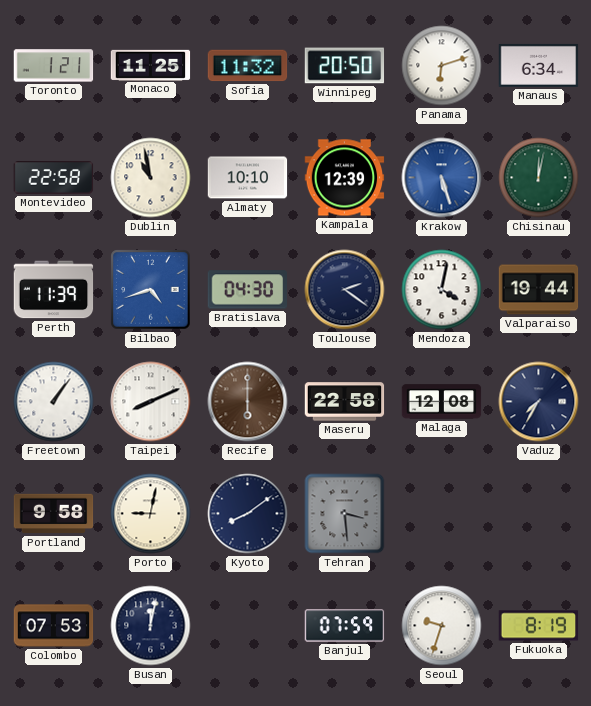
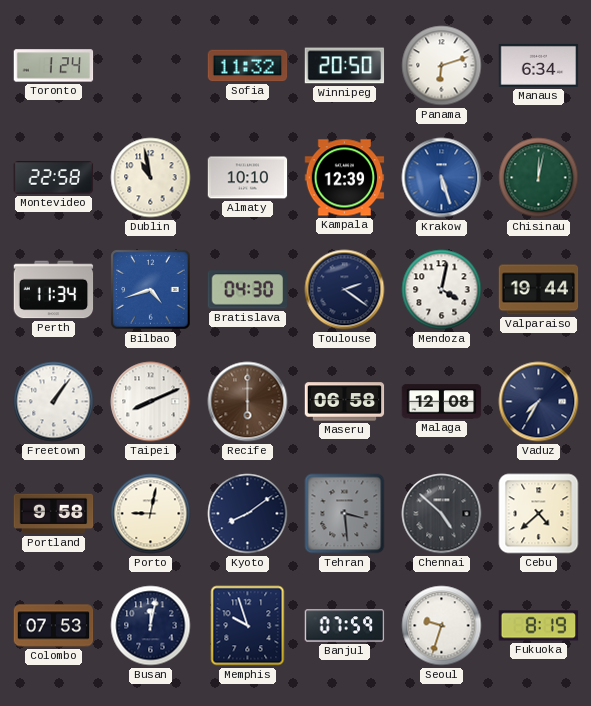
Toronto: 1:21 -> 1:24
Monaco: 11:25 -> none
Perth: 11:39 -> 11:34
Maseru: 22:58 -> 06:58
Chennai: none -> 4:52
Cebu: none -> 4:38
Memphis: none -> 9:57
